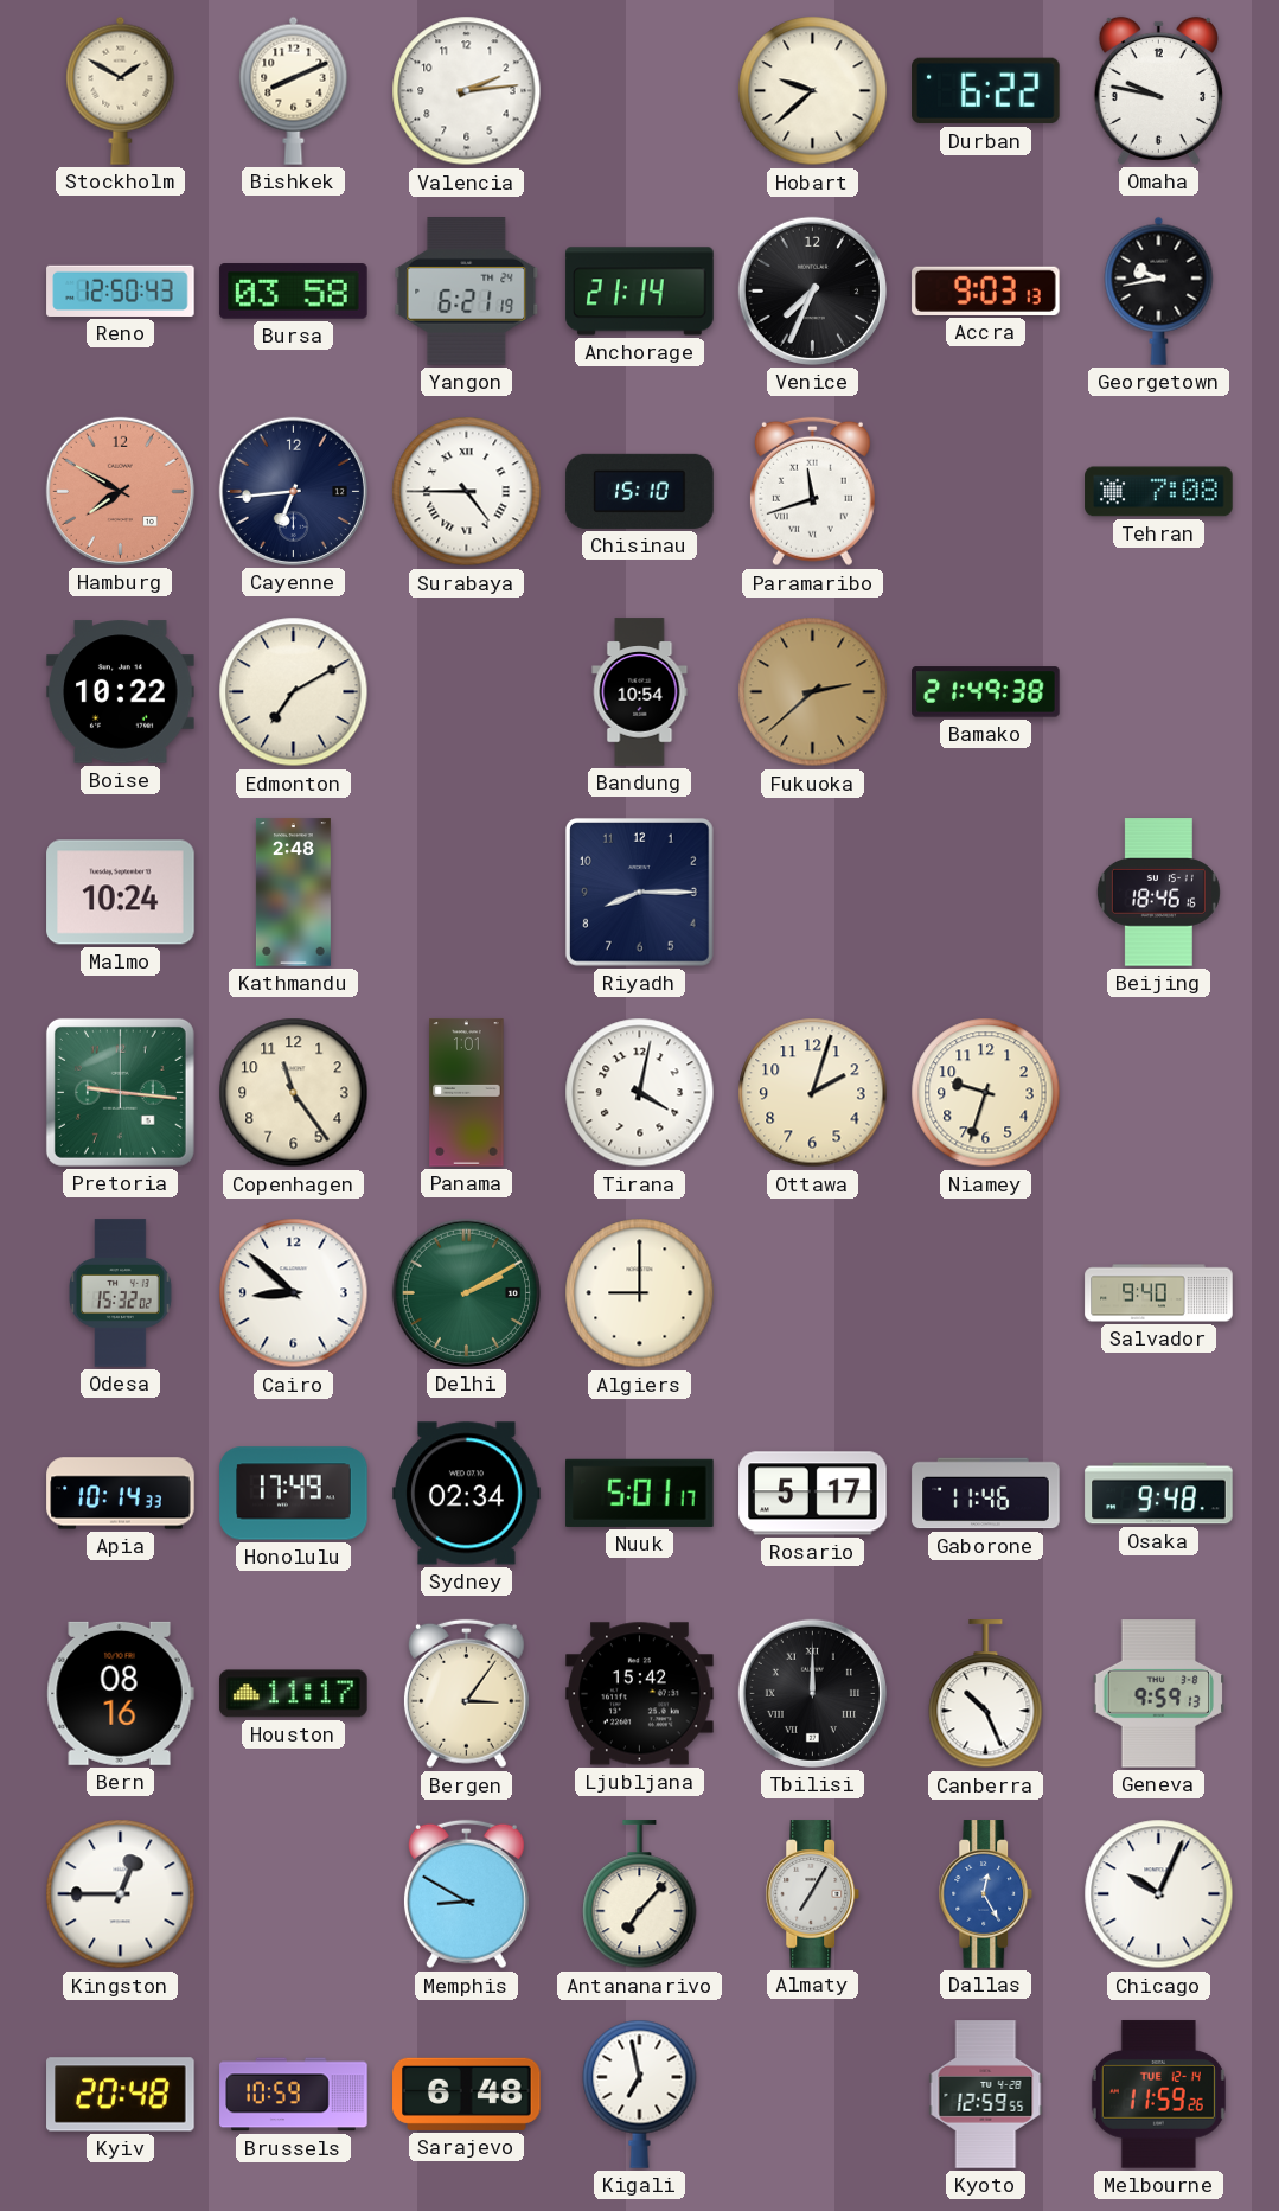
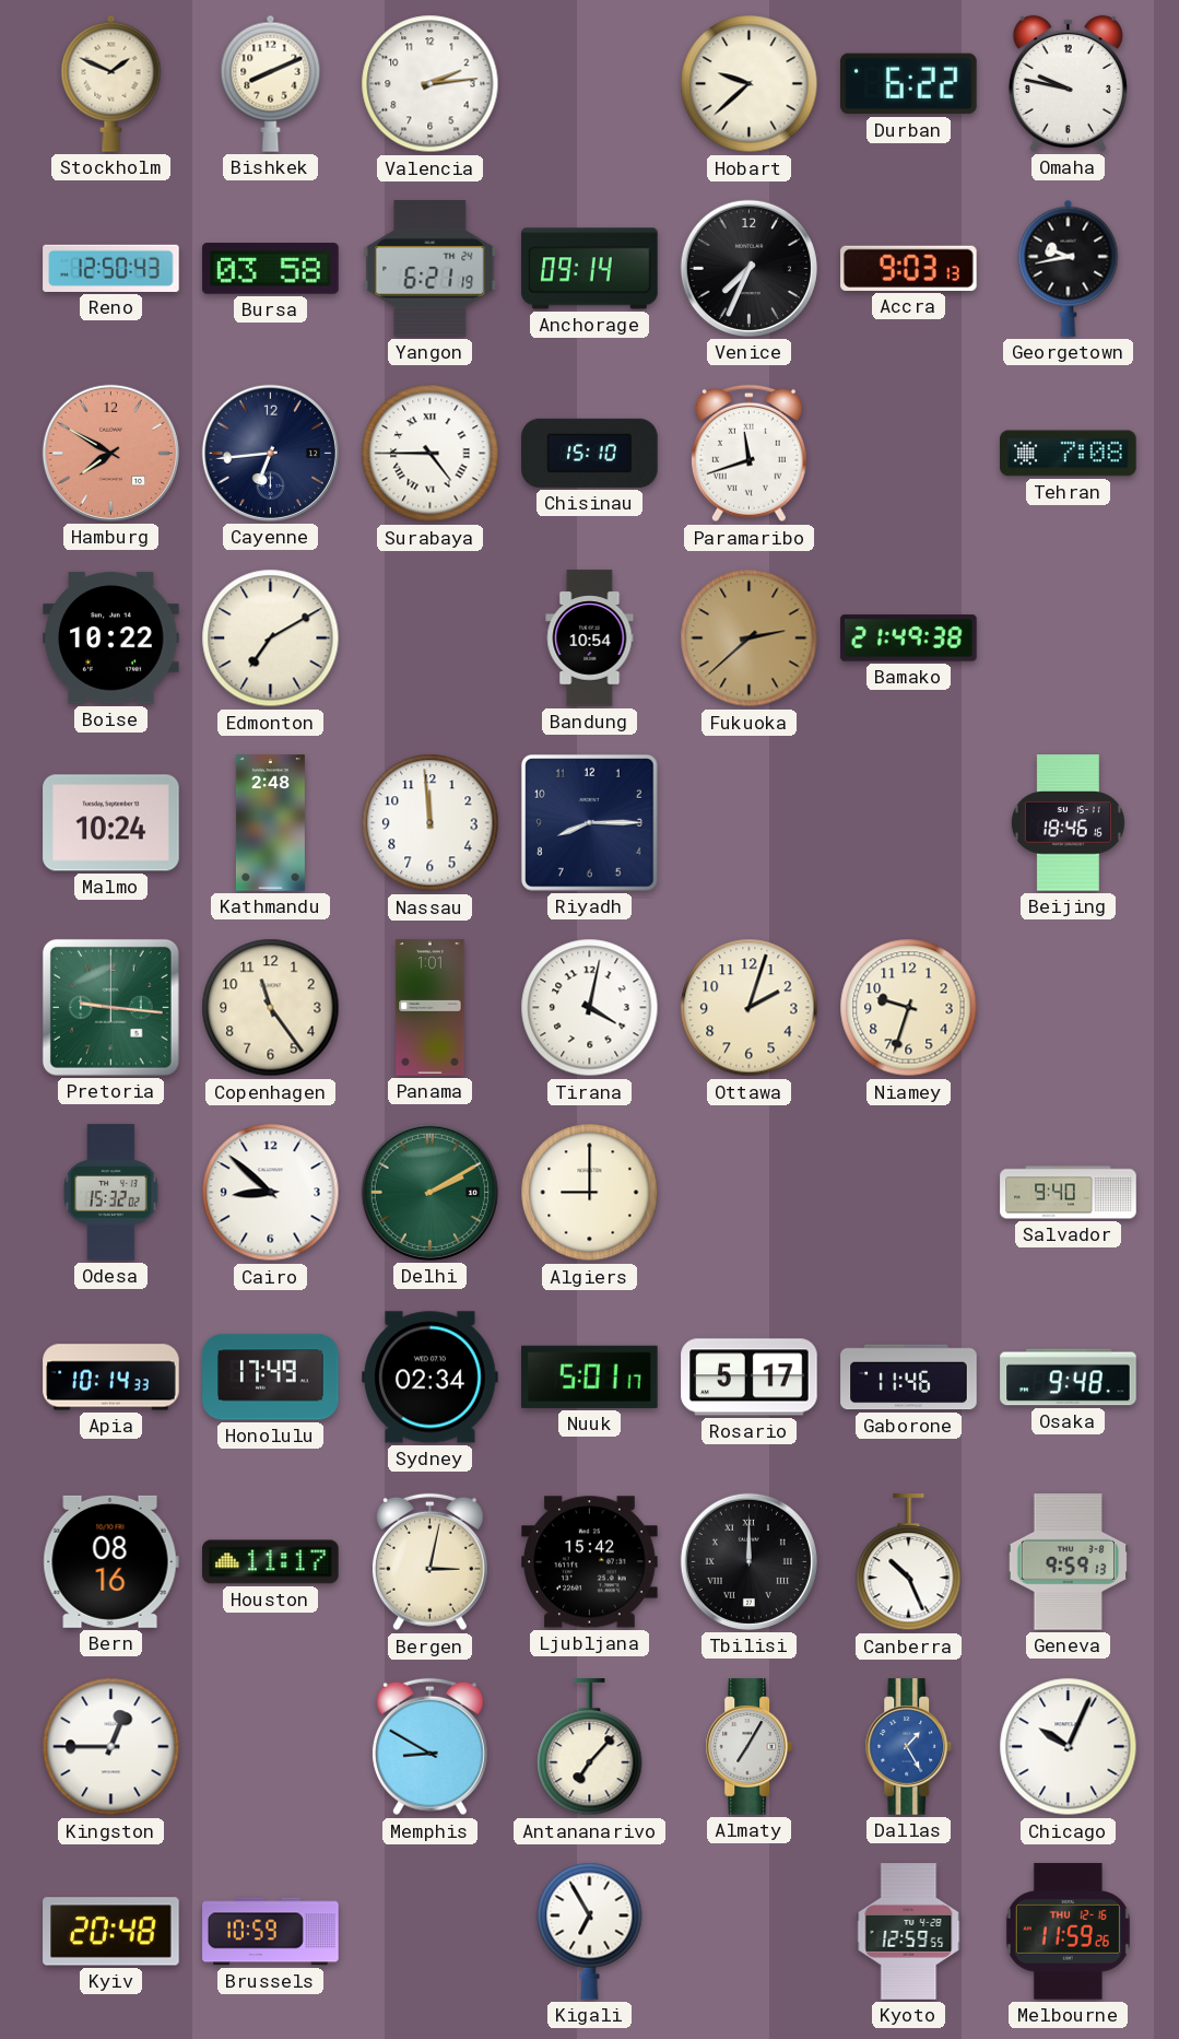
Stockholm: 1:50 -> 1:49
Anchorage: 21:14 -> 09:14
Nassau: none -> 11:59
Bergen: 3:06 -> 3:02
Dallas: 12:25 -> 1:25
Sarajevo: 6:48 -> none
Kigali: 6:58 -> 6:55
Melbourne date: TUE 12-14 -> THU 12-16
